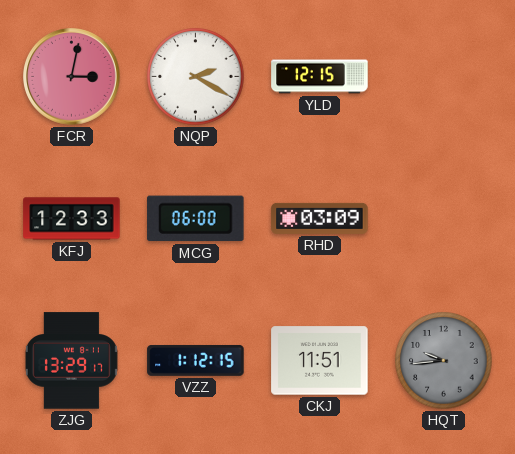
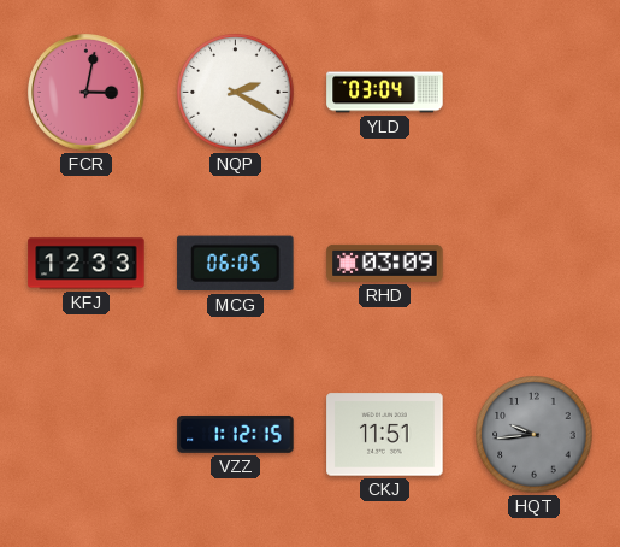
YLD: 12:15 -> 03:04
MCG: 06:00 -> 06:05
ZJG: 13:29 -> none
